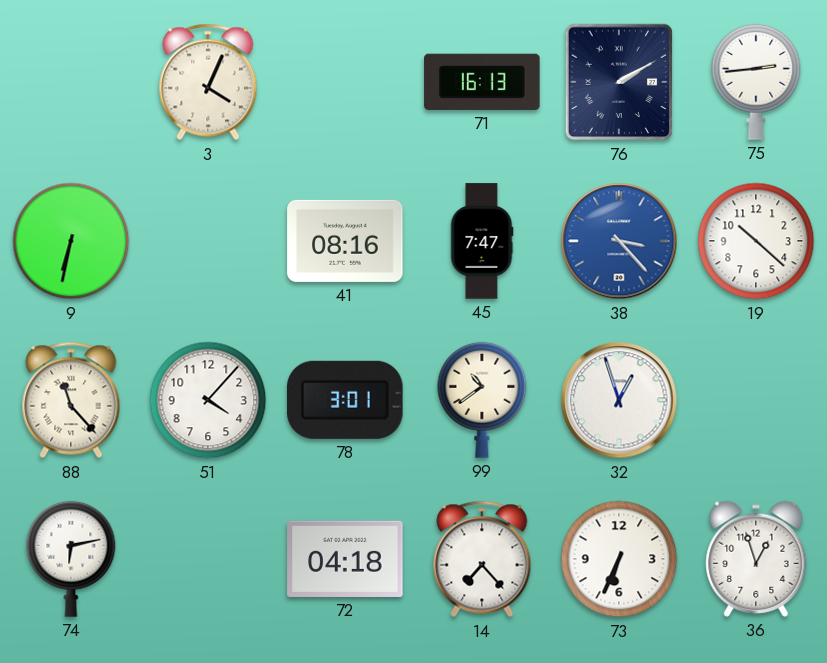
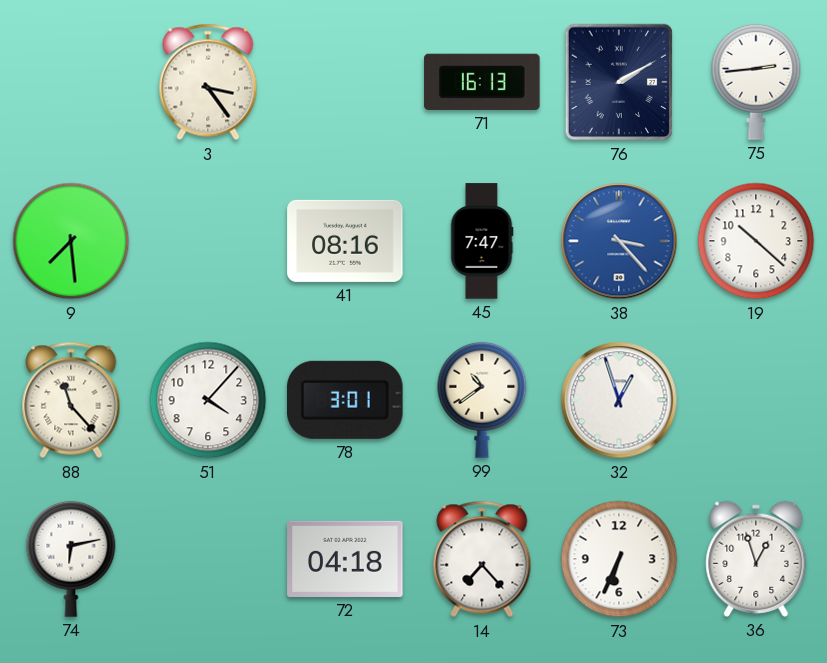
3: 4:04 -> 3:24
9: 6:32 -> 7:29
